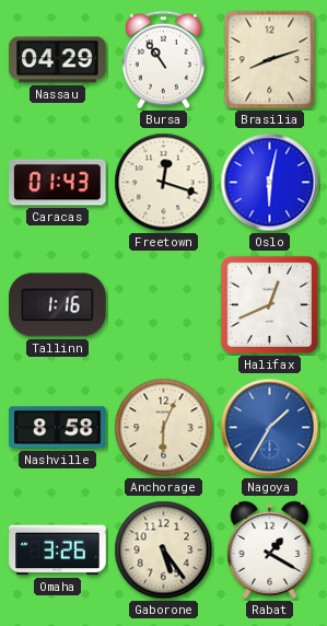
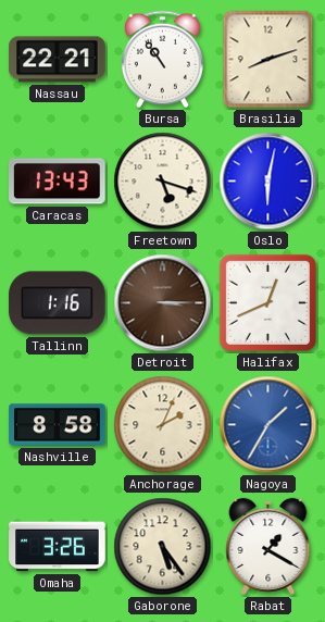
Nassau: 04:29 -> 22:21
Caracas: 01:43 -> 13:43
Freetown: 12:18 -> 5:18
Detroit: none -> 3:15
Anchorage: 6:04 -> 2:04
